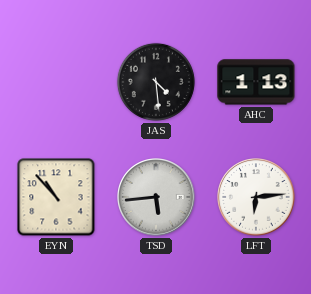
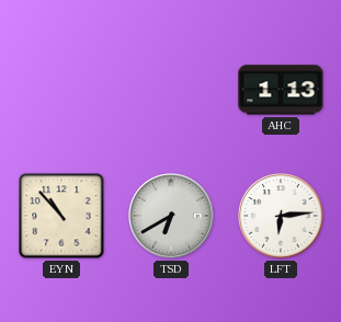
JAS: 4:29 -> none
TSD: 5:44 -> 6:40
